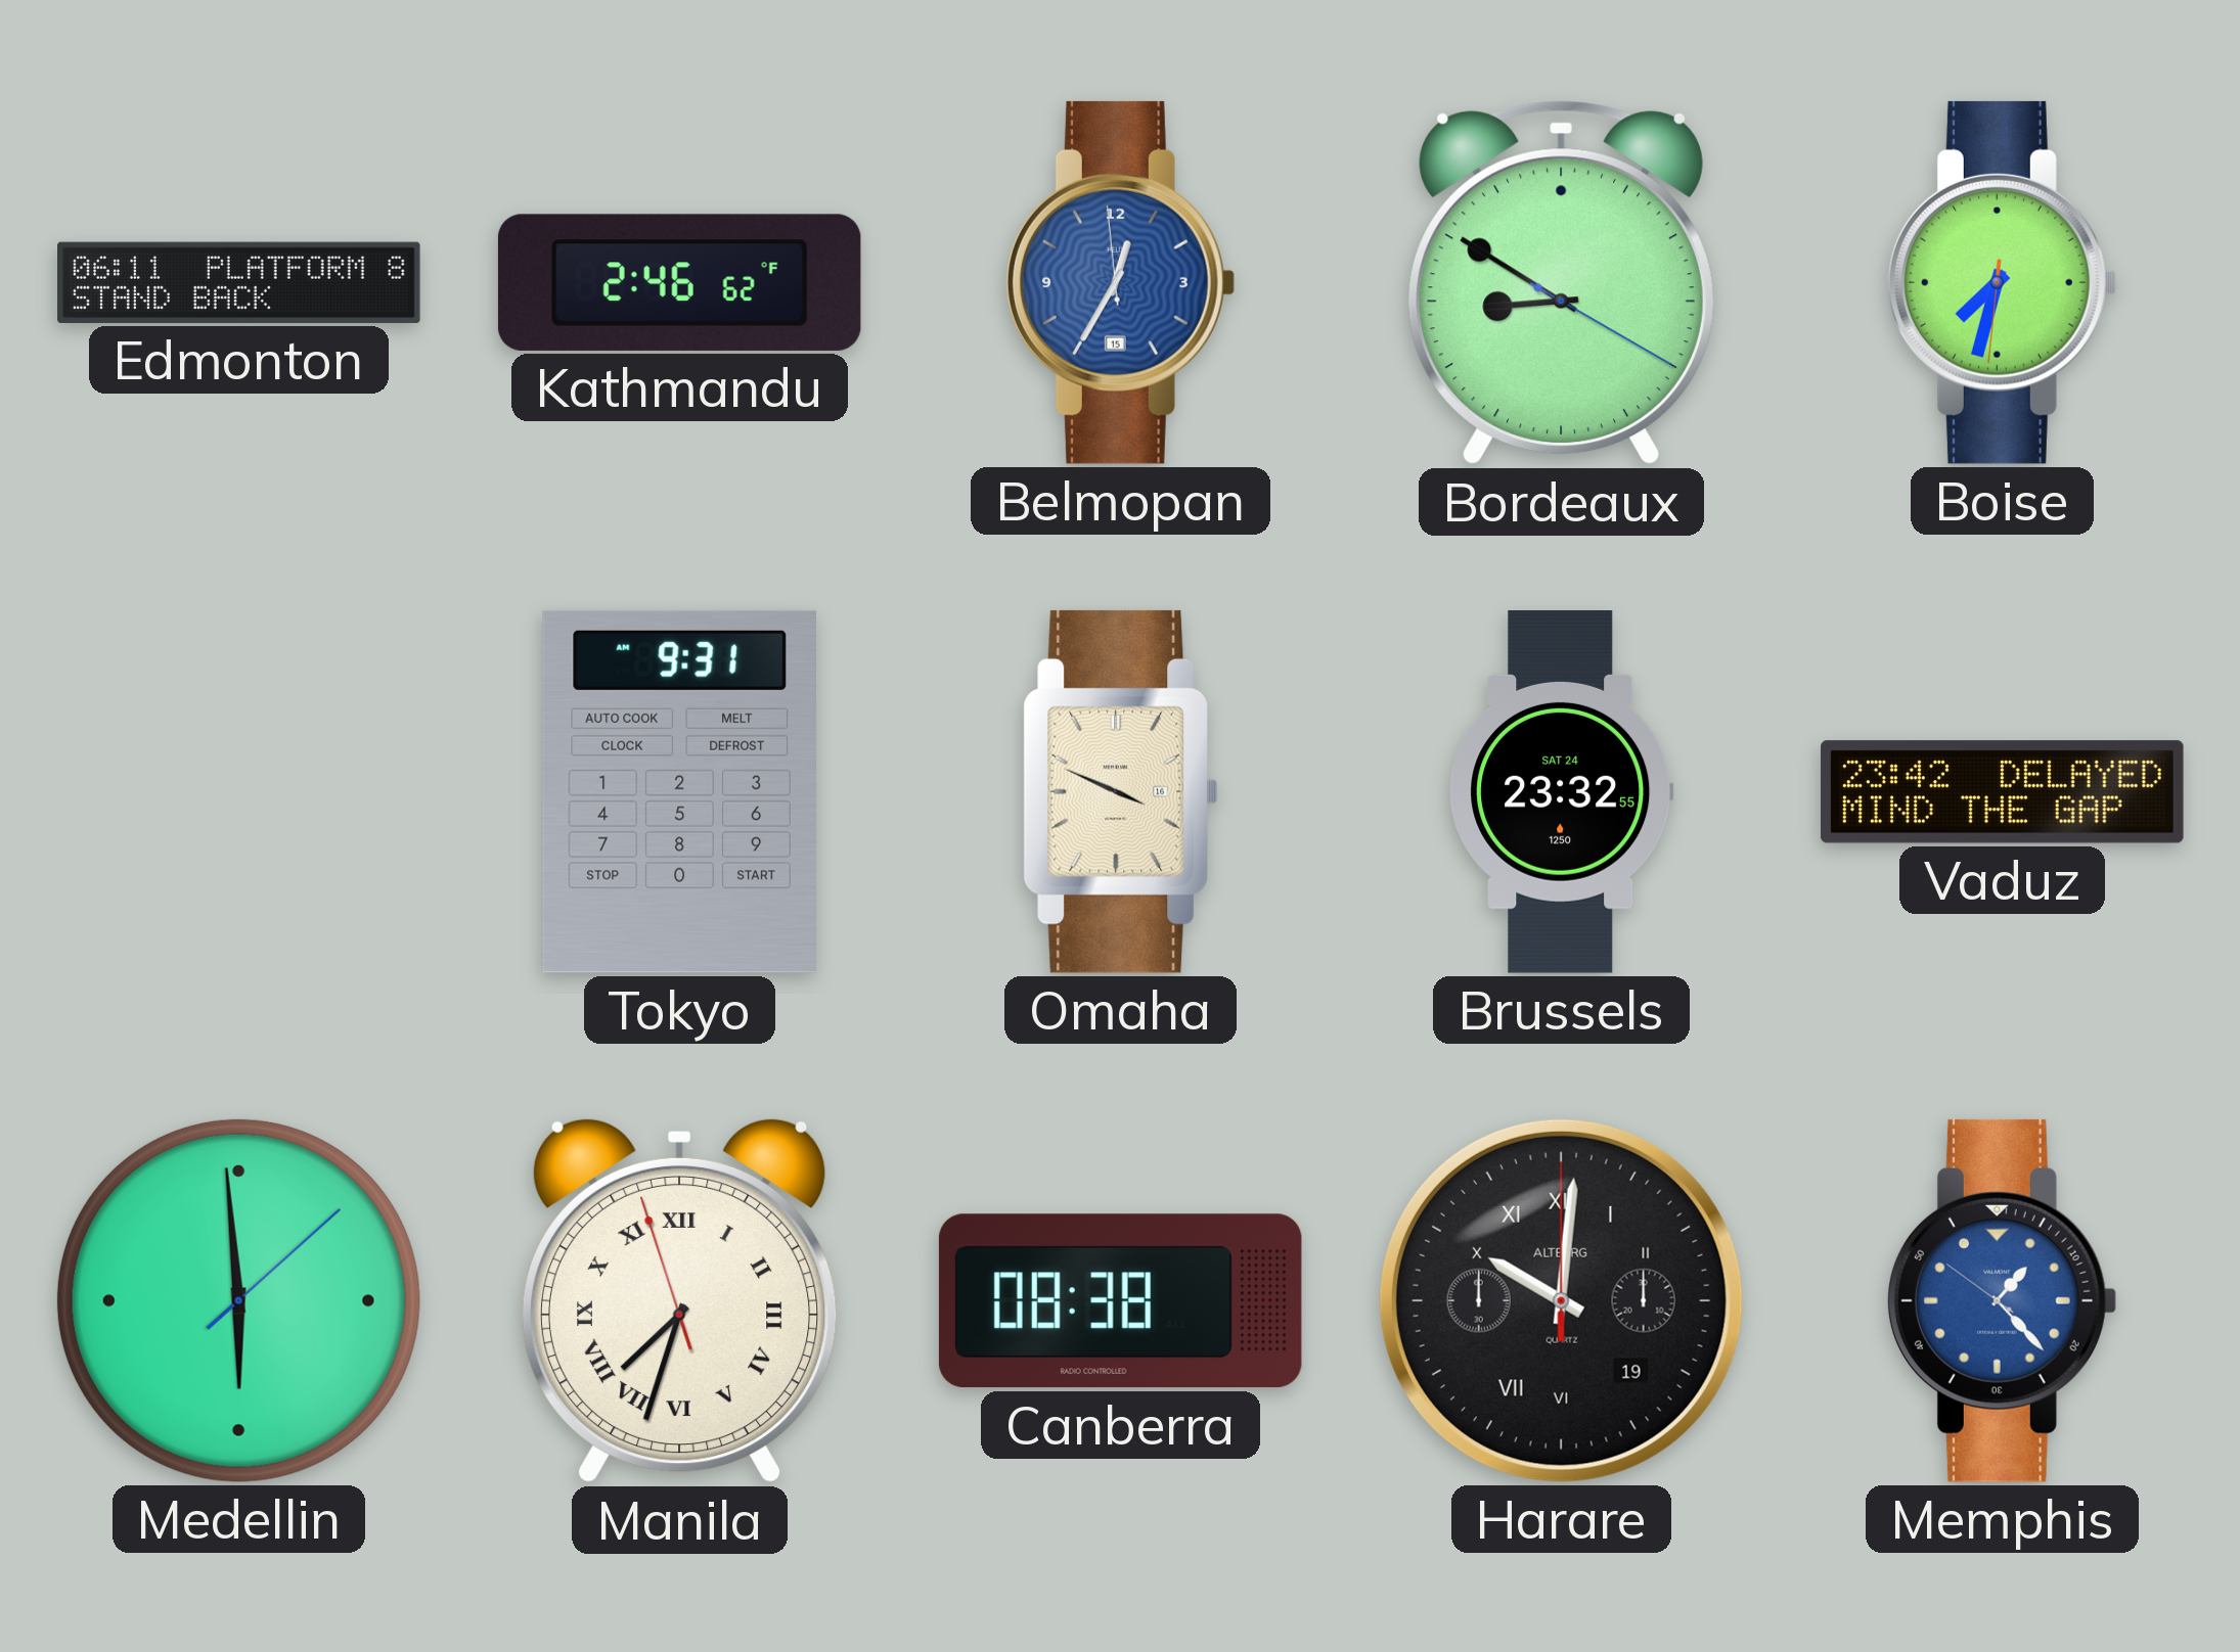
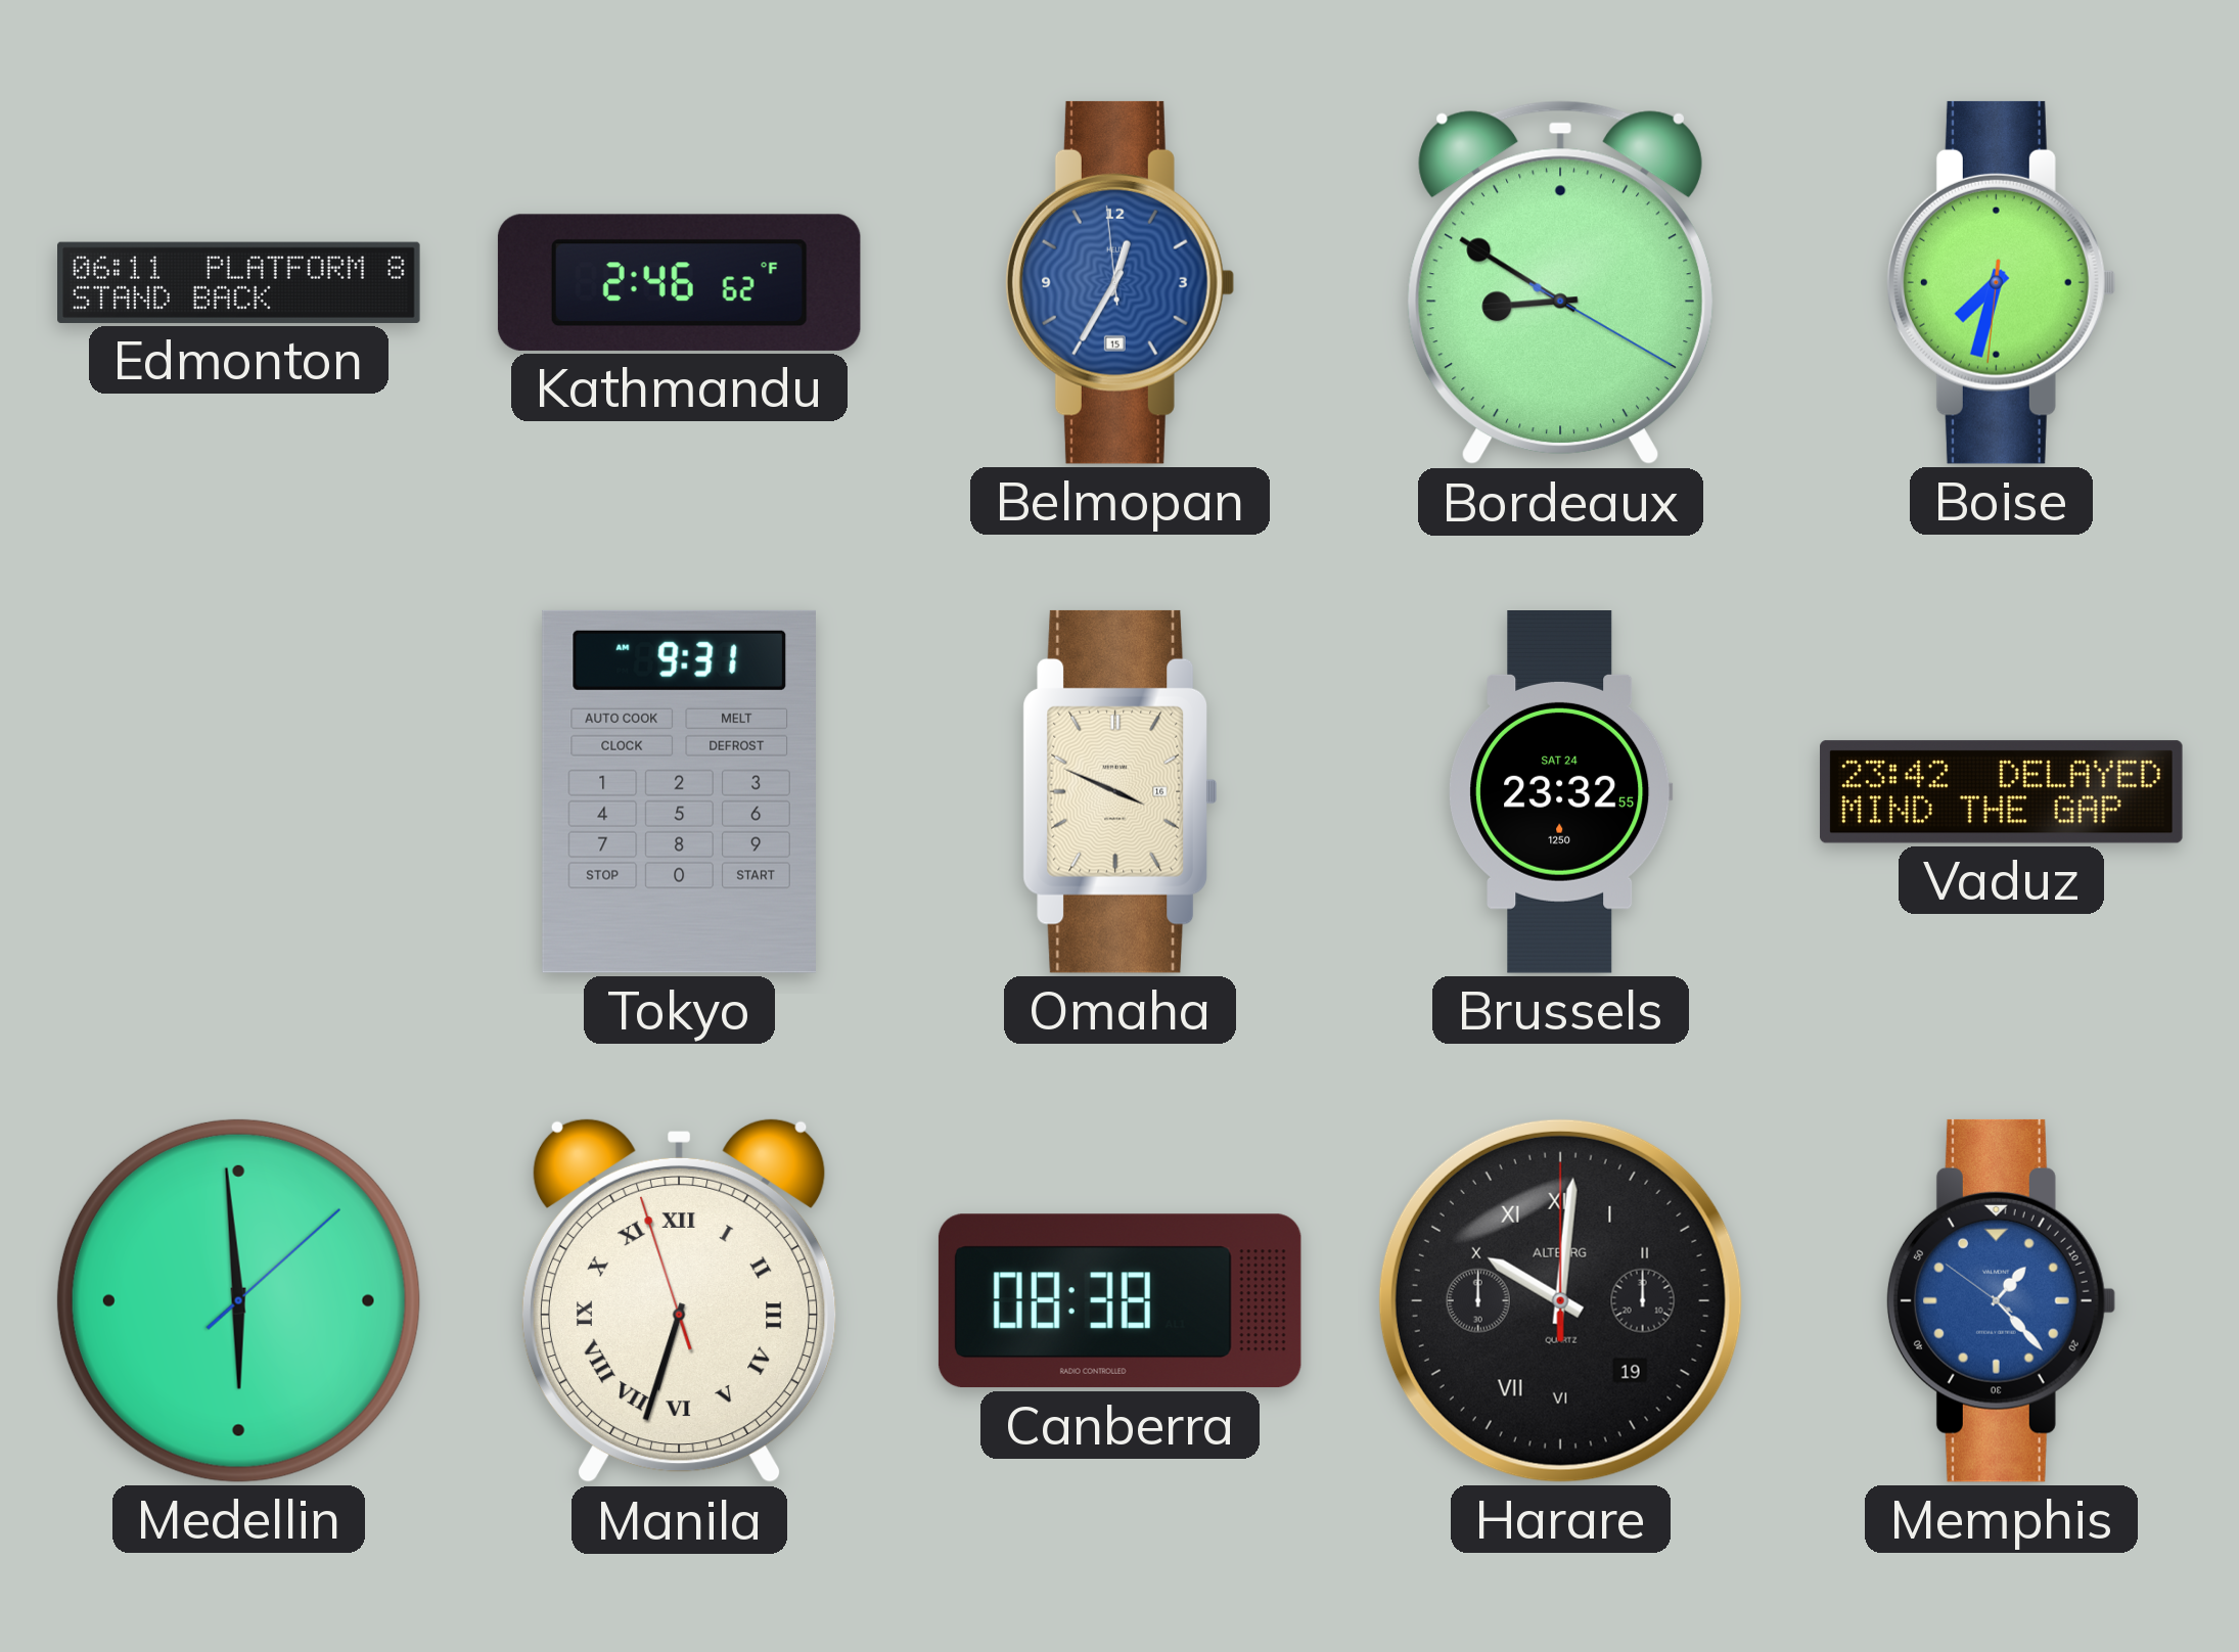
Manila: 7:32 -> 6:32
